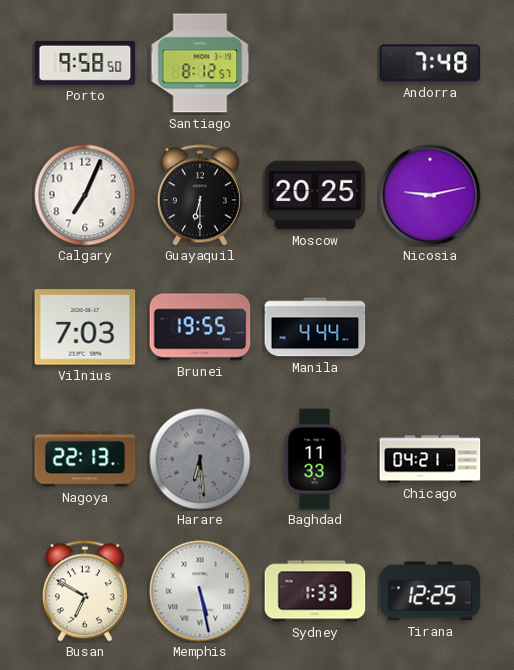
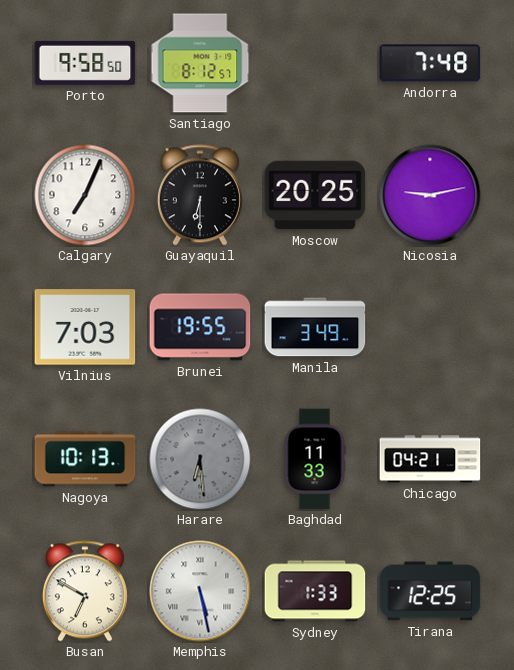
Manila: 4:44 -> 3:49
Nagoya: 22:13 -> 10:13
